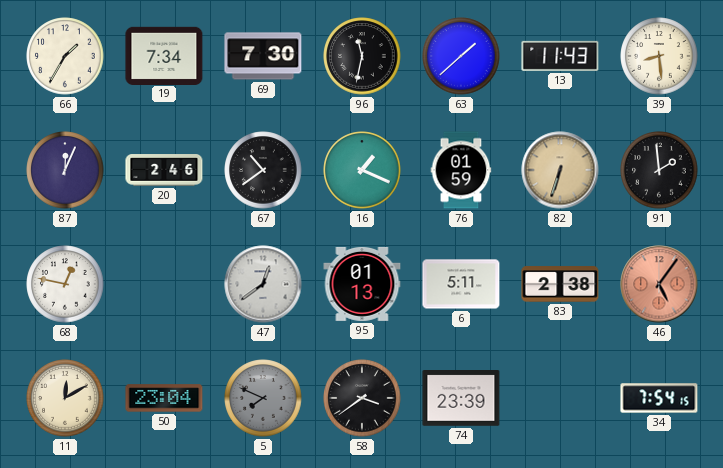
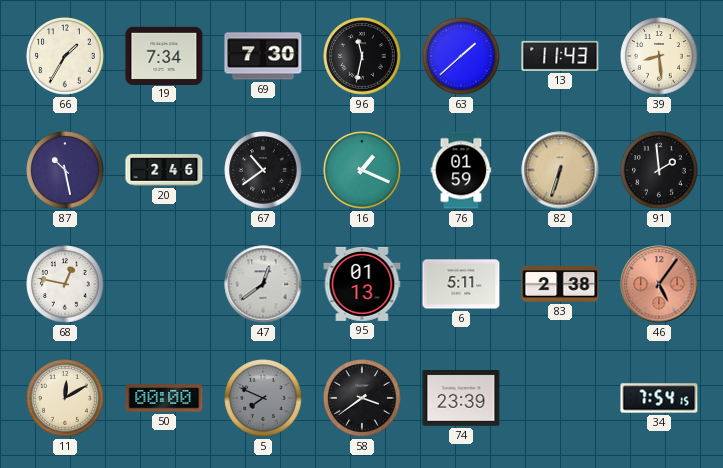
87: 12:04 -> 10:28
50: 23:04 -> 00:00
